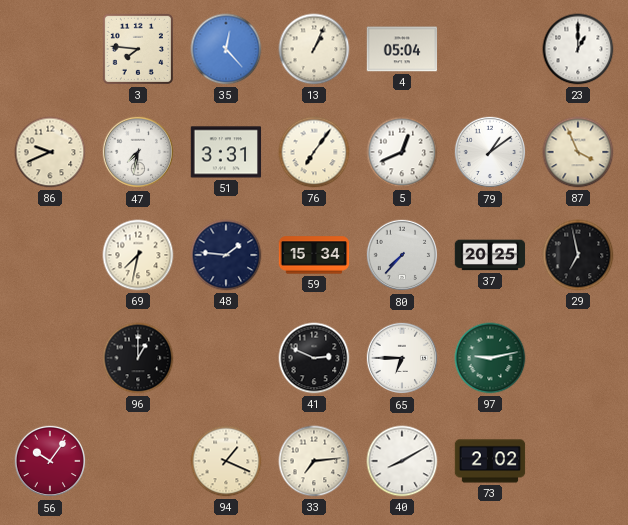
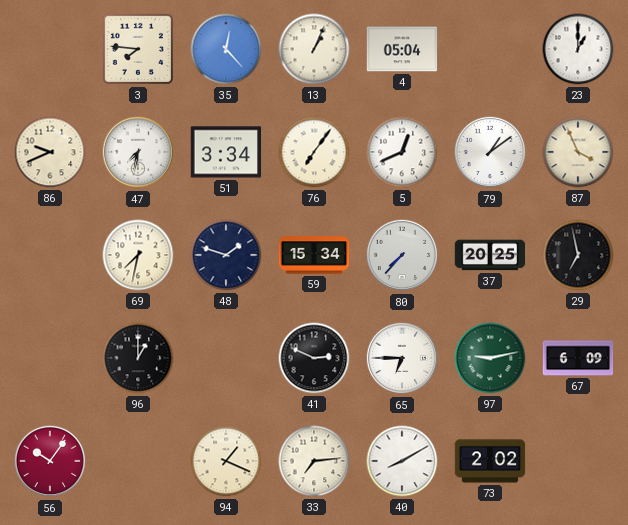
51: 3:31 -> 3:34
48: 1:46 -> 1:48
67: none -> 6:09
